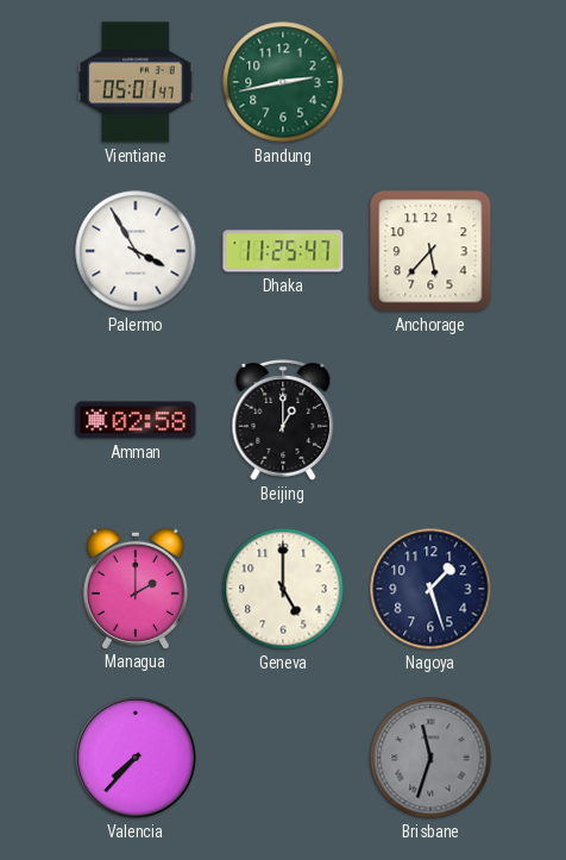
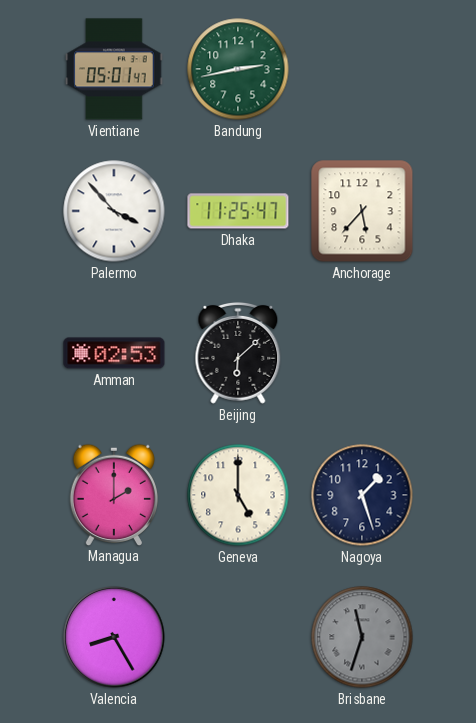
Palermo: 3:55 -> 3:53
Amman: 02:58 -> 02:53
Beijing: 1:00 -> 6:08
Valencia: 7:37 -> 8:25
